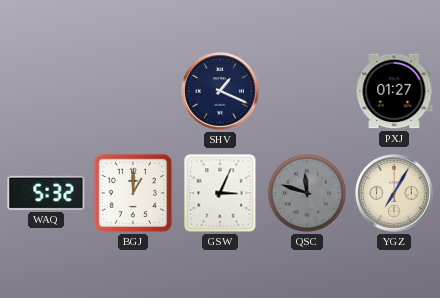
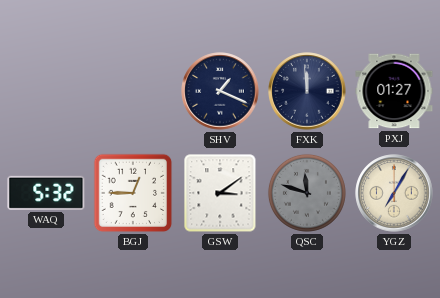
FXK: none -> 11:59
BGJ: 1:00 -> 12:45
GSW: 3:04 -> 3:09
